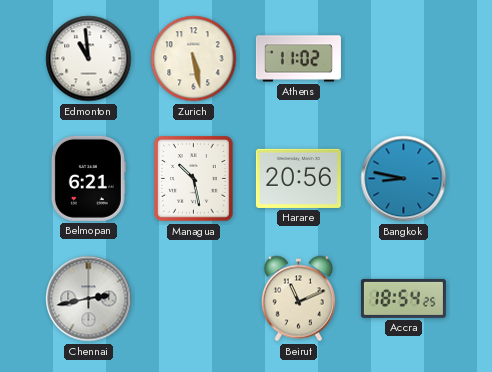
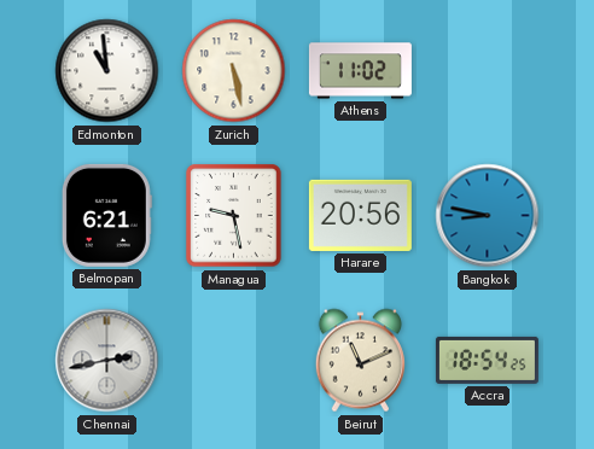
Managua: 10:28 -> 9:28
